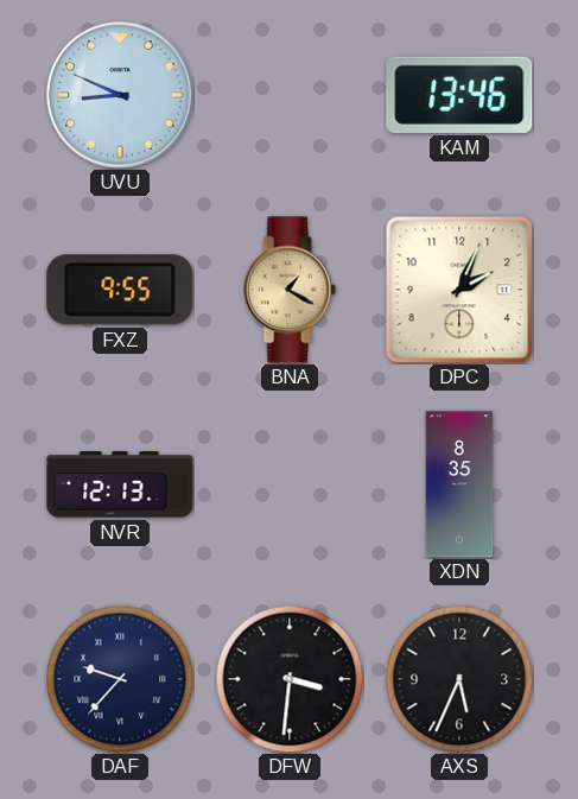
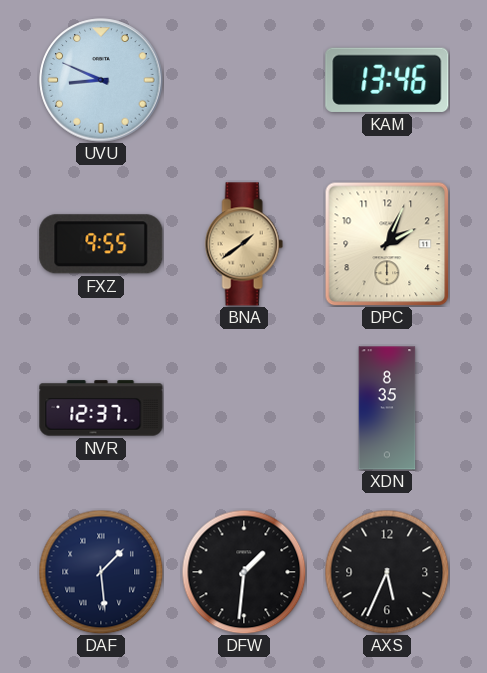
BNA: 1:20 -> 1:39
NVR: 12:13 -> 12:37
DAF: 9:37 -> 1:29
DFW: 3:31 -> 1:31
